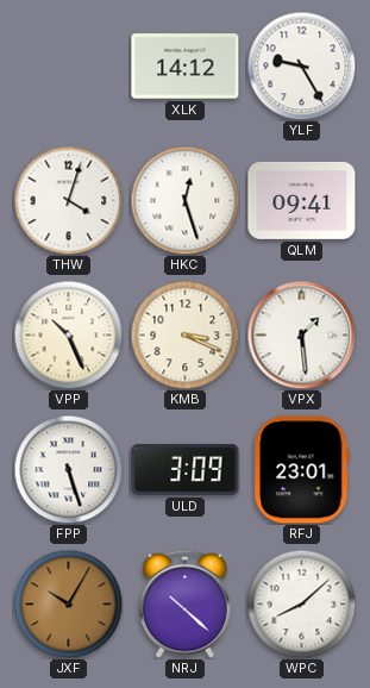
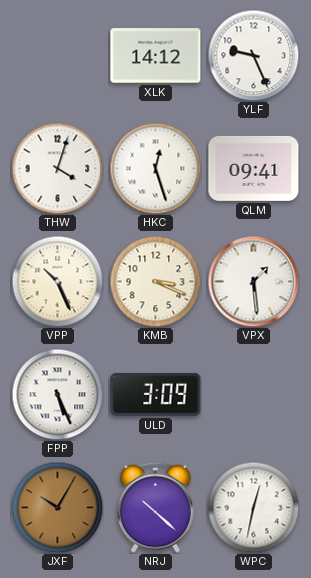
YLF: 9:25 -> 9:26
FPP: 5:27 -> 5:26
RFJ: 23:01 -> none
WPC: 8:08 -> 12:32
